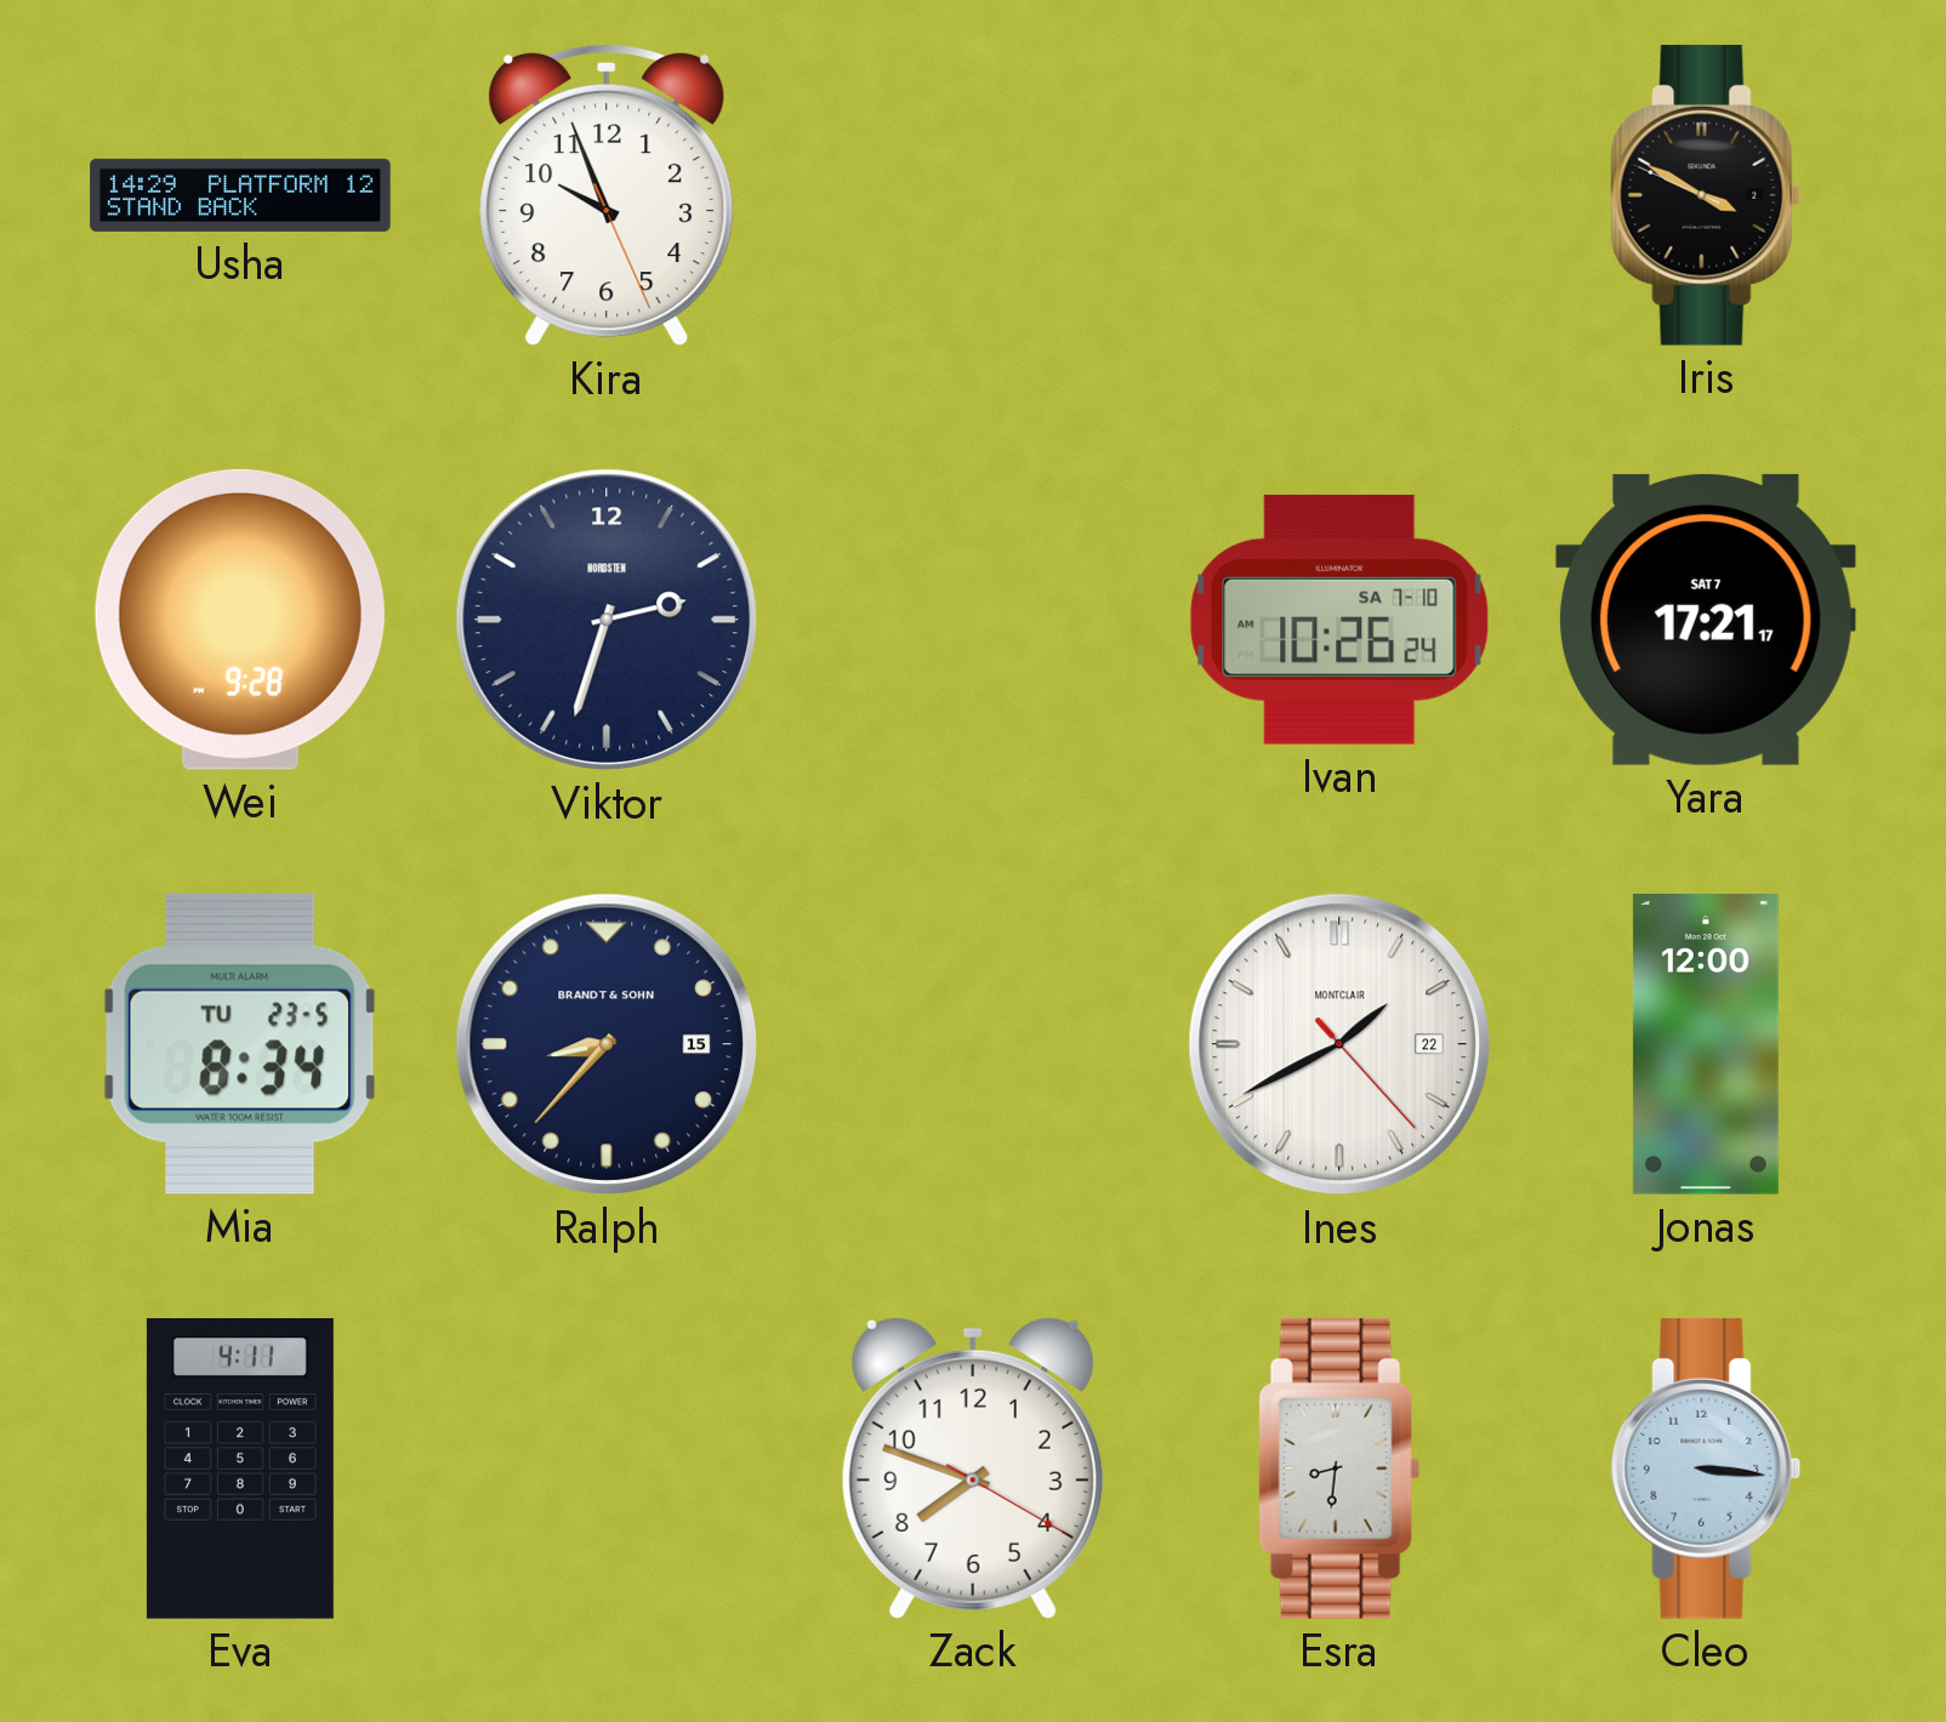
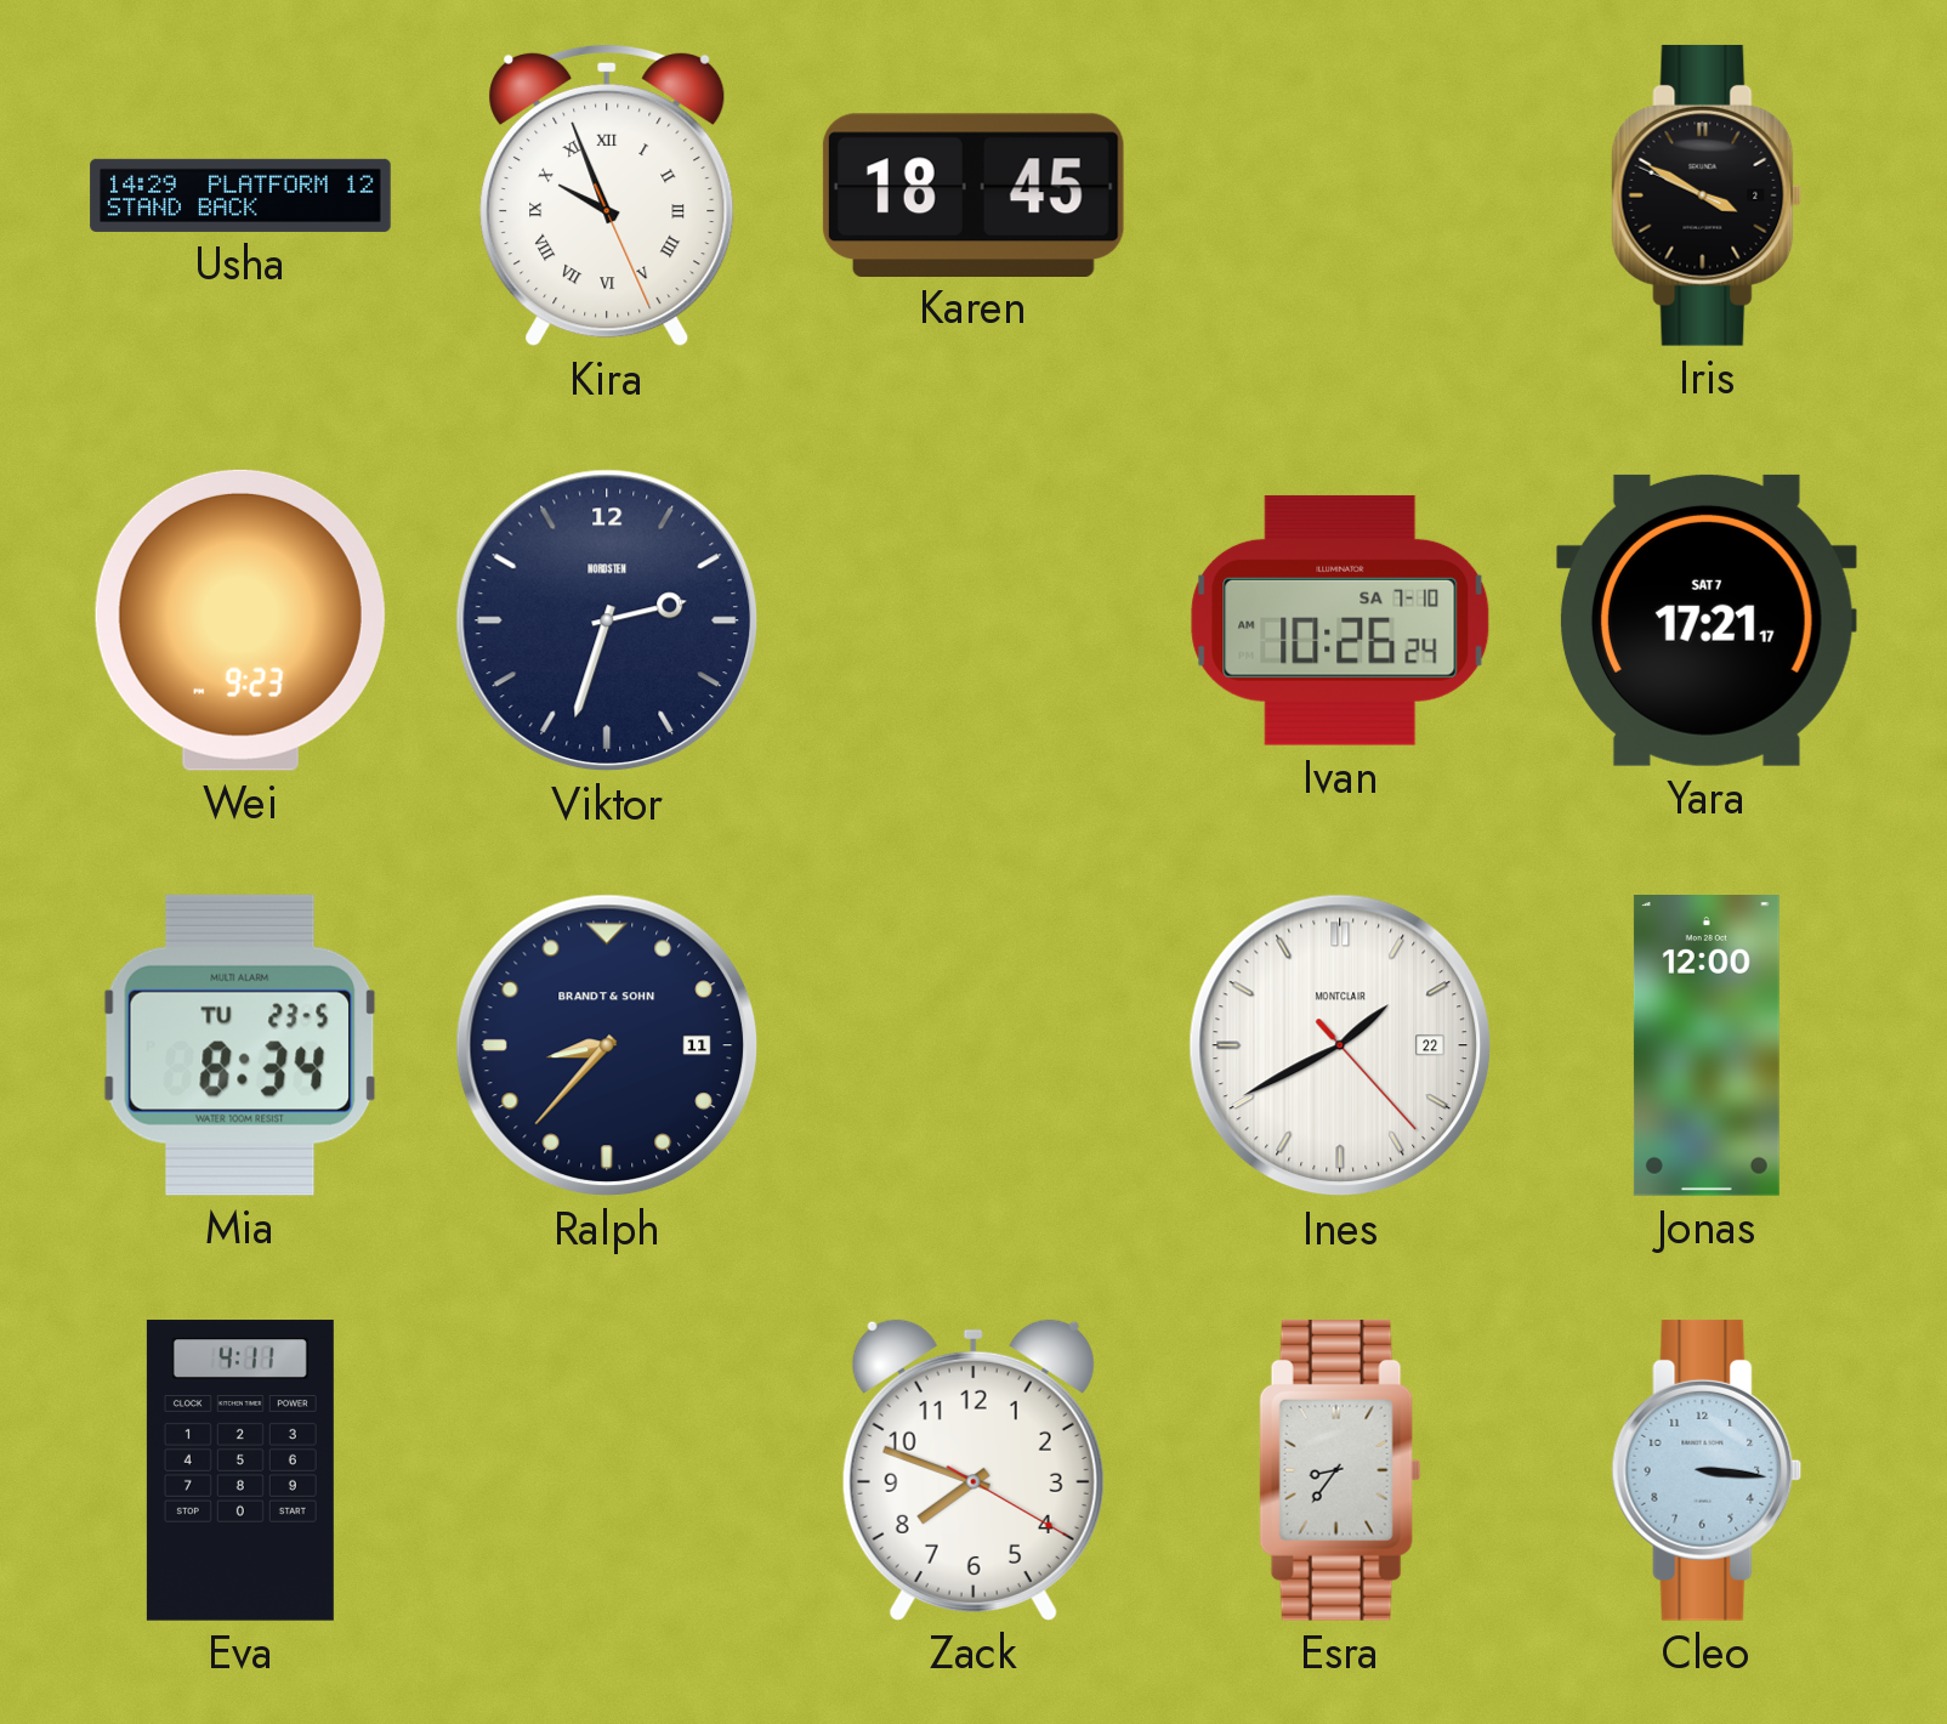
Kira numerals: Arabic -> Roman
Karen: none -> 18:45
Wei: 9:28 -> 9:23
Ralph date: 15 -> 11
Esra: 8:31 -> 8:36
